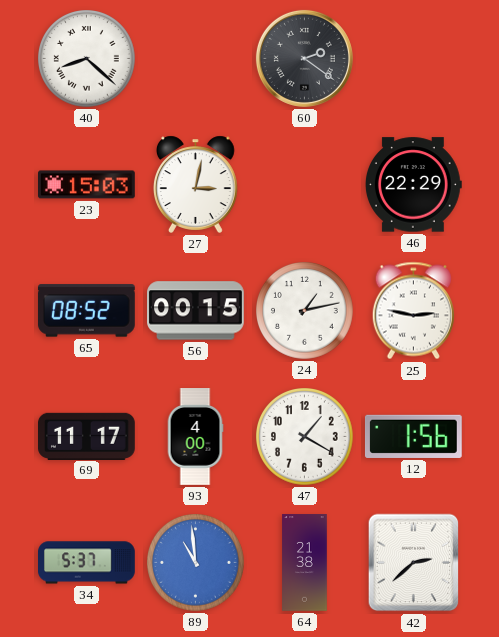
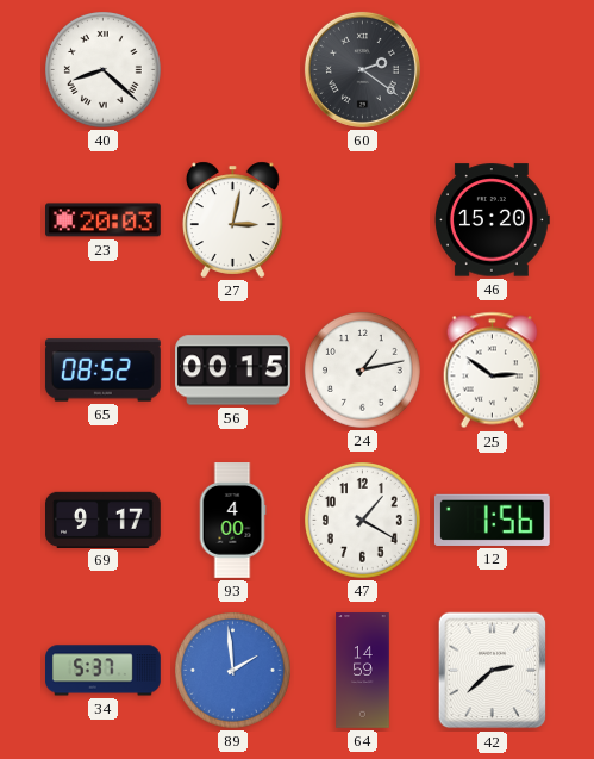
23: 15:03 -> 20:03
46: 22:29 -> 15:20
25: 2:47 -> 2:51
69: 11:17 -> 9:17
89: 10:59 -> 1:59
64: 21:38 -> 14:59
